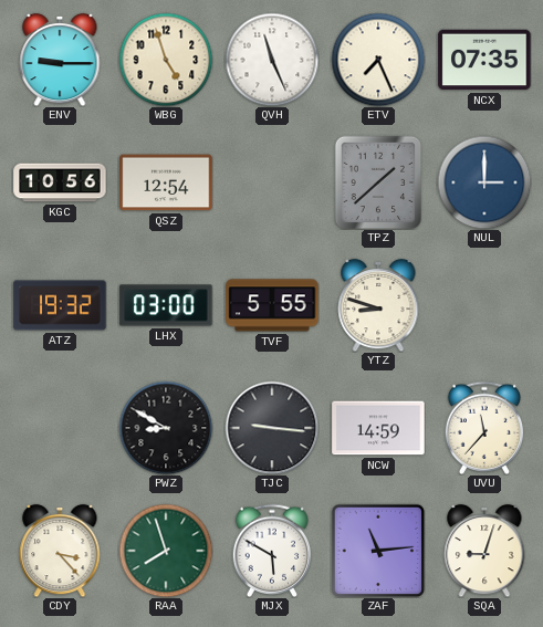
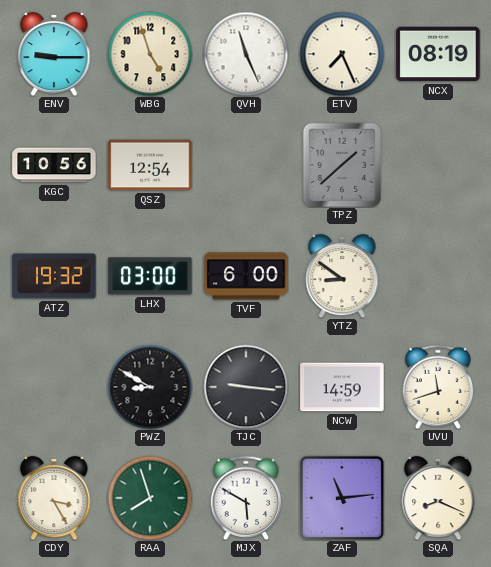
NCX: 07:35 -> 08:19
NUL: 3:00 -> none
TVF: 5:55 -> 6:00
YTZ: 8:48 -> 8:51
UVU: 11:37 -> 11:42
CDY: 3:23 -> 3:25
SQA: 9:03 -> 8:19
